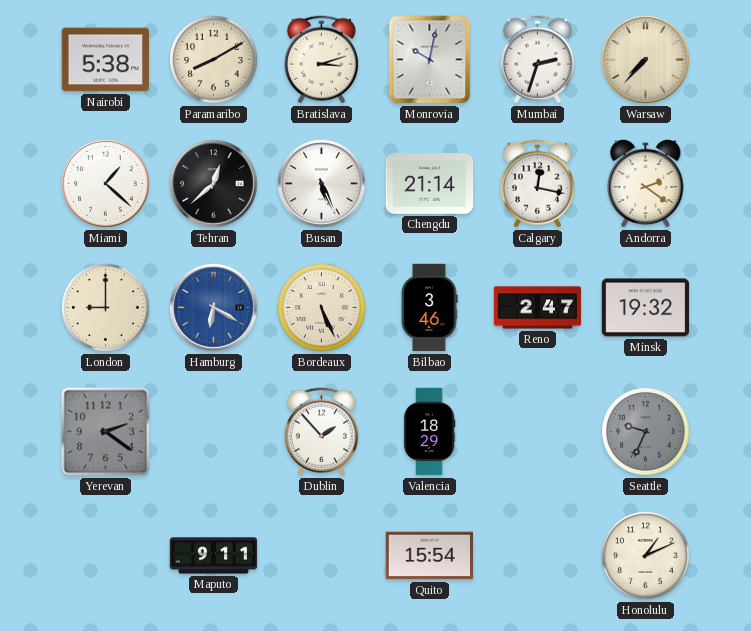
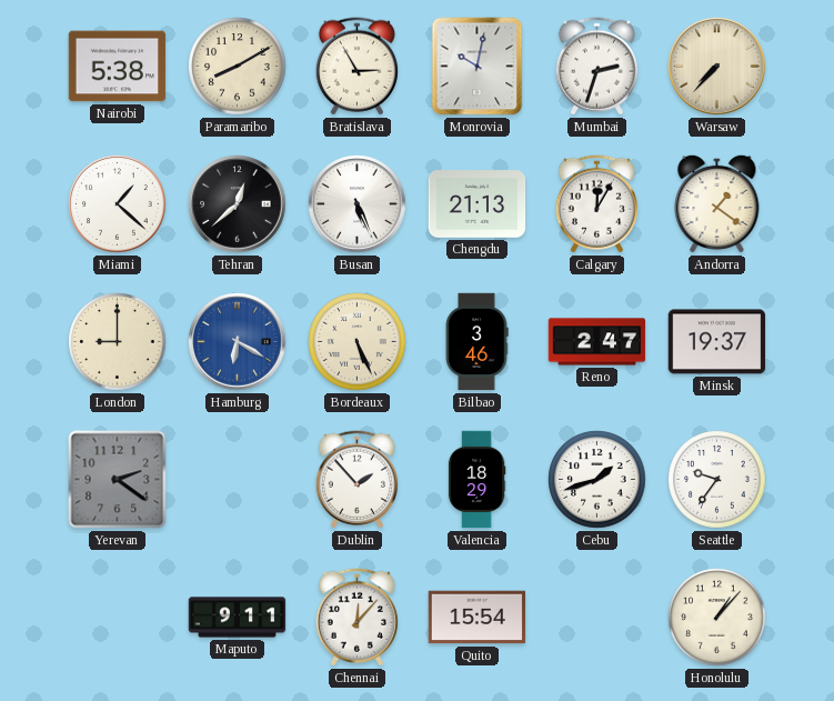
Bratislava: 3:12 -> 2:55
Chengdu: 21:14 -> 21:13
Calgary: 12:17 -> 12:05
Andorra: 2:21 -> 1:21
Minsk: 19:32 -> 19:37
Cebu: none -> 1:42
Seattle: 9:34 -> 9:36
Seattle dial: grey -> white
Chennai: none -> 12:07
Honolulu: 1:11 -> 1:07
